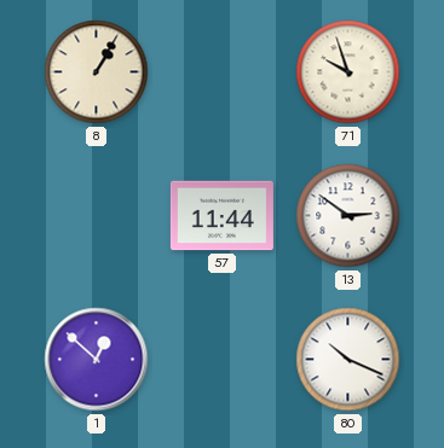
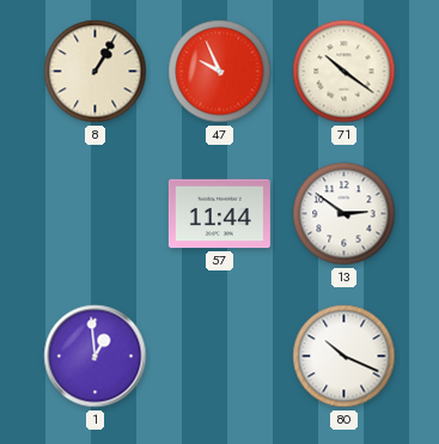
47: none -> 9:56
71: 9:57 -> 10:21
1: 12:52 -> 12:59
